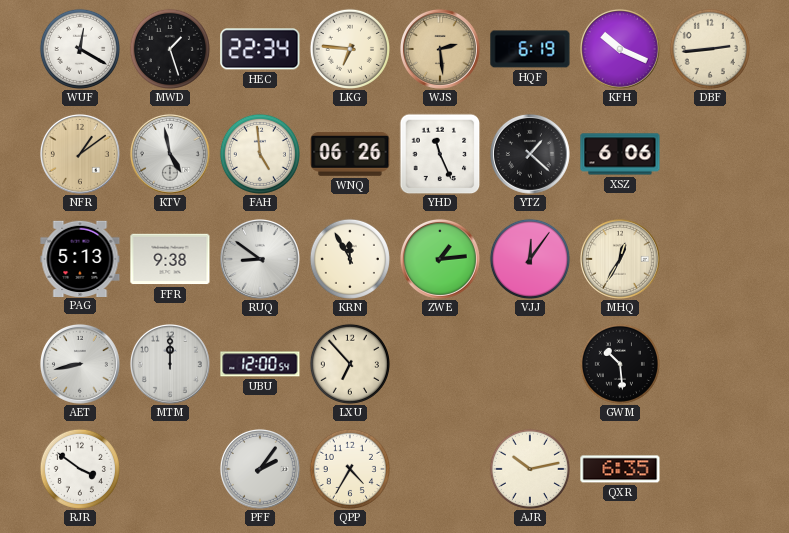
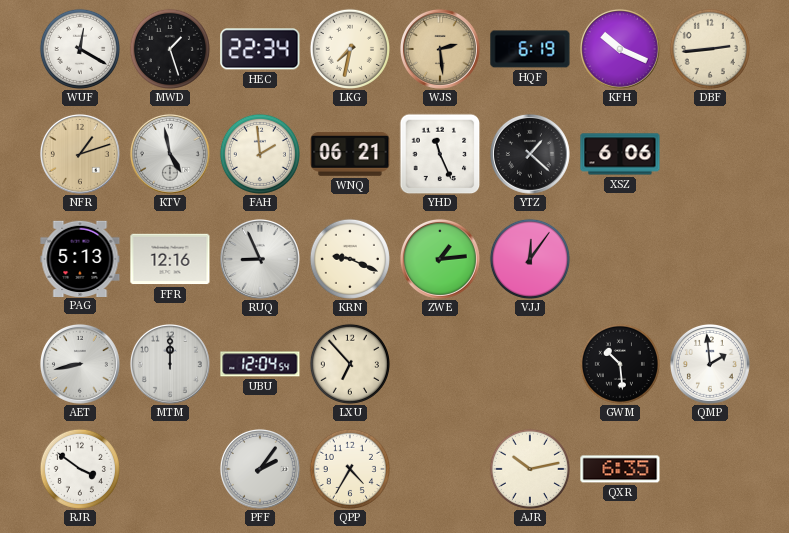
LKG: 6:46 -> 7:32
NFR: 1:09 -> 1:12
FAH: 4:59 -> 1:59
WNQ: 06:26 -> 06:21
FFR: 9:38 -> 12:16
RUQ: 8:51 -> 8:56
KRN: 11:55 -> 9:19
MHQ: 12:35 -> none
UBU: 12:00 -> 12:04
QMP: none -> 1:59
